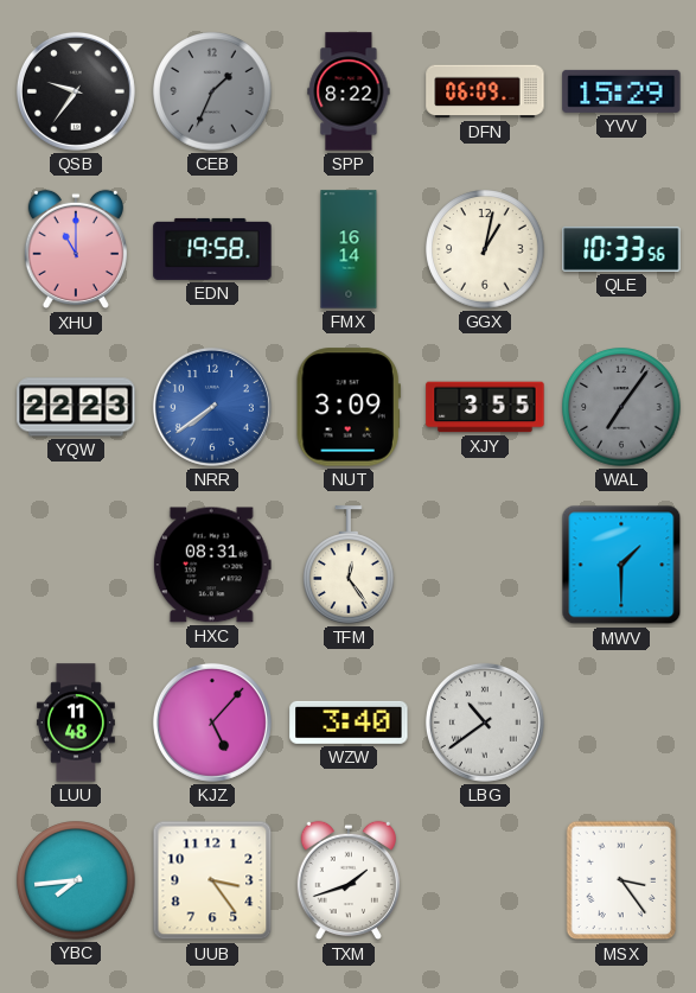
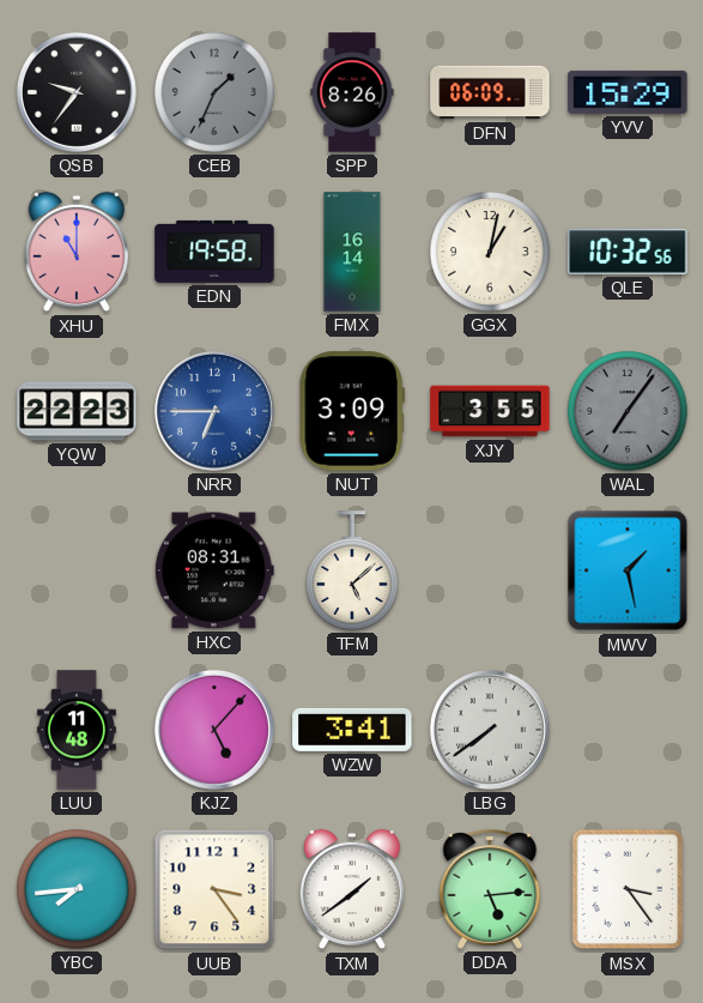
SPP: 8:22 -> 8:26
QLE: 10:33 -> 10:32
NRR: 7:39 -> 6:45
TFM: 12:24 -> 5:08
MWV: 1:30 -> 1:28
WZW: 3:40 -> 3:41
LBG: 10:39 -> 7:39
TXM: 1:42 -> 1:39
DDA: none -> 5:14
